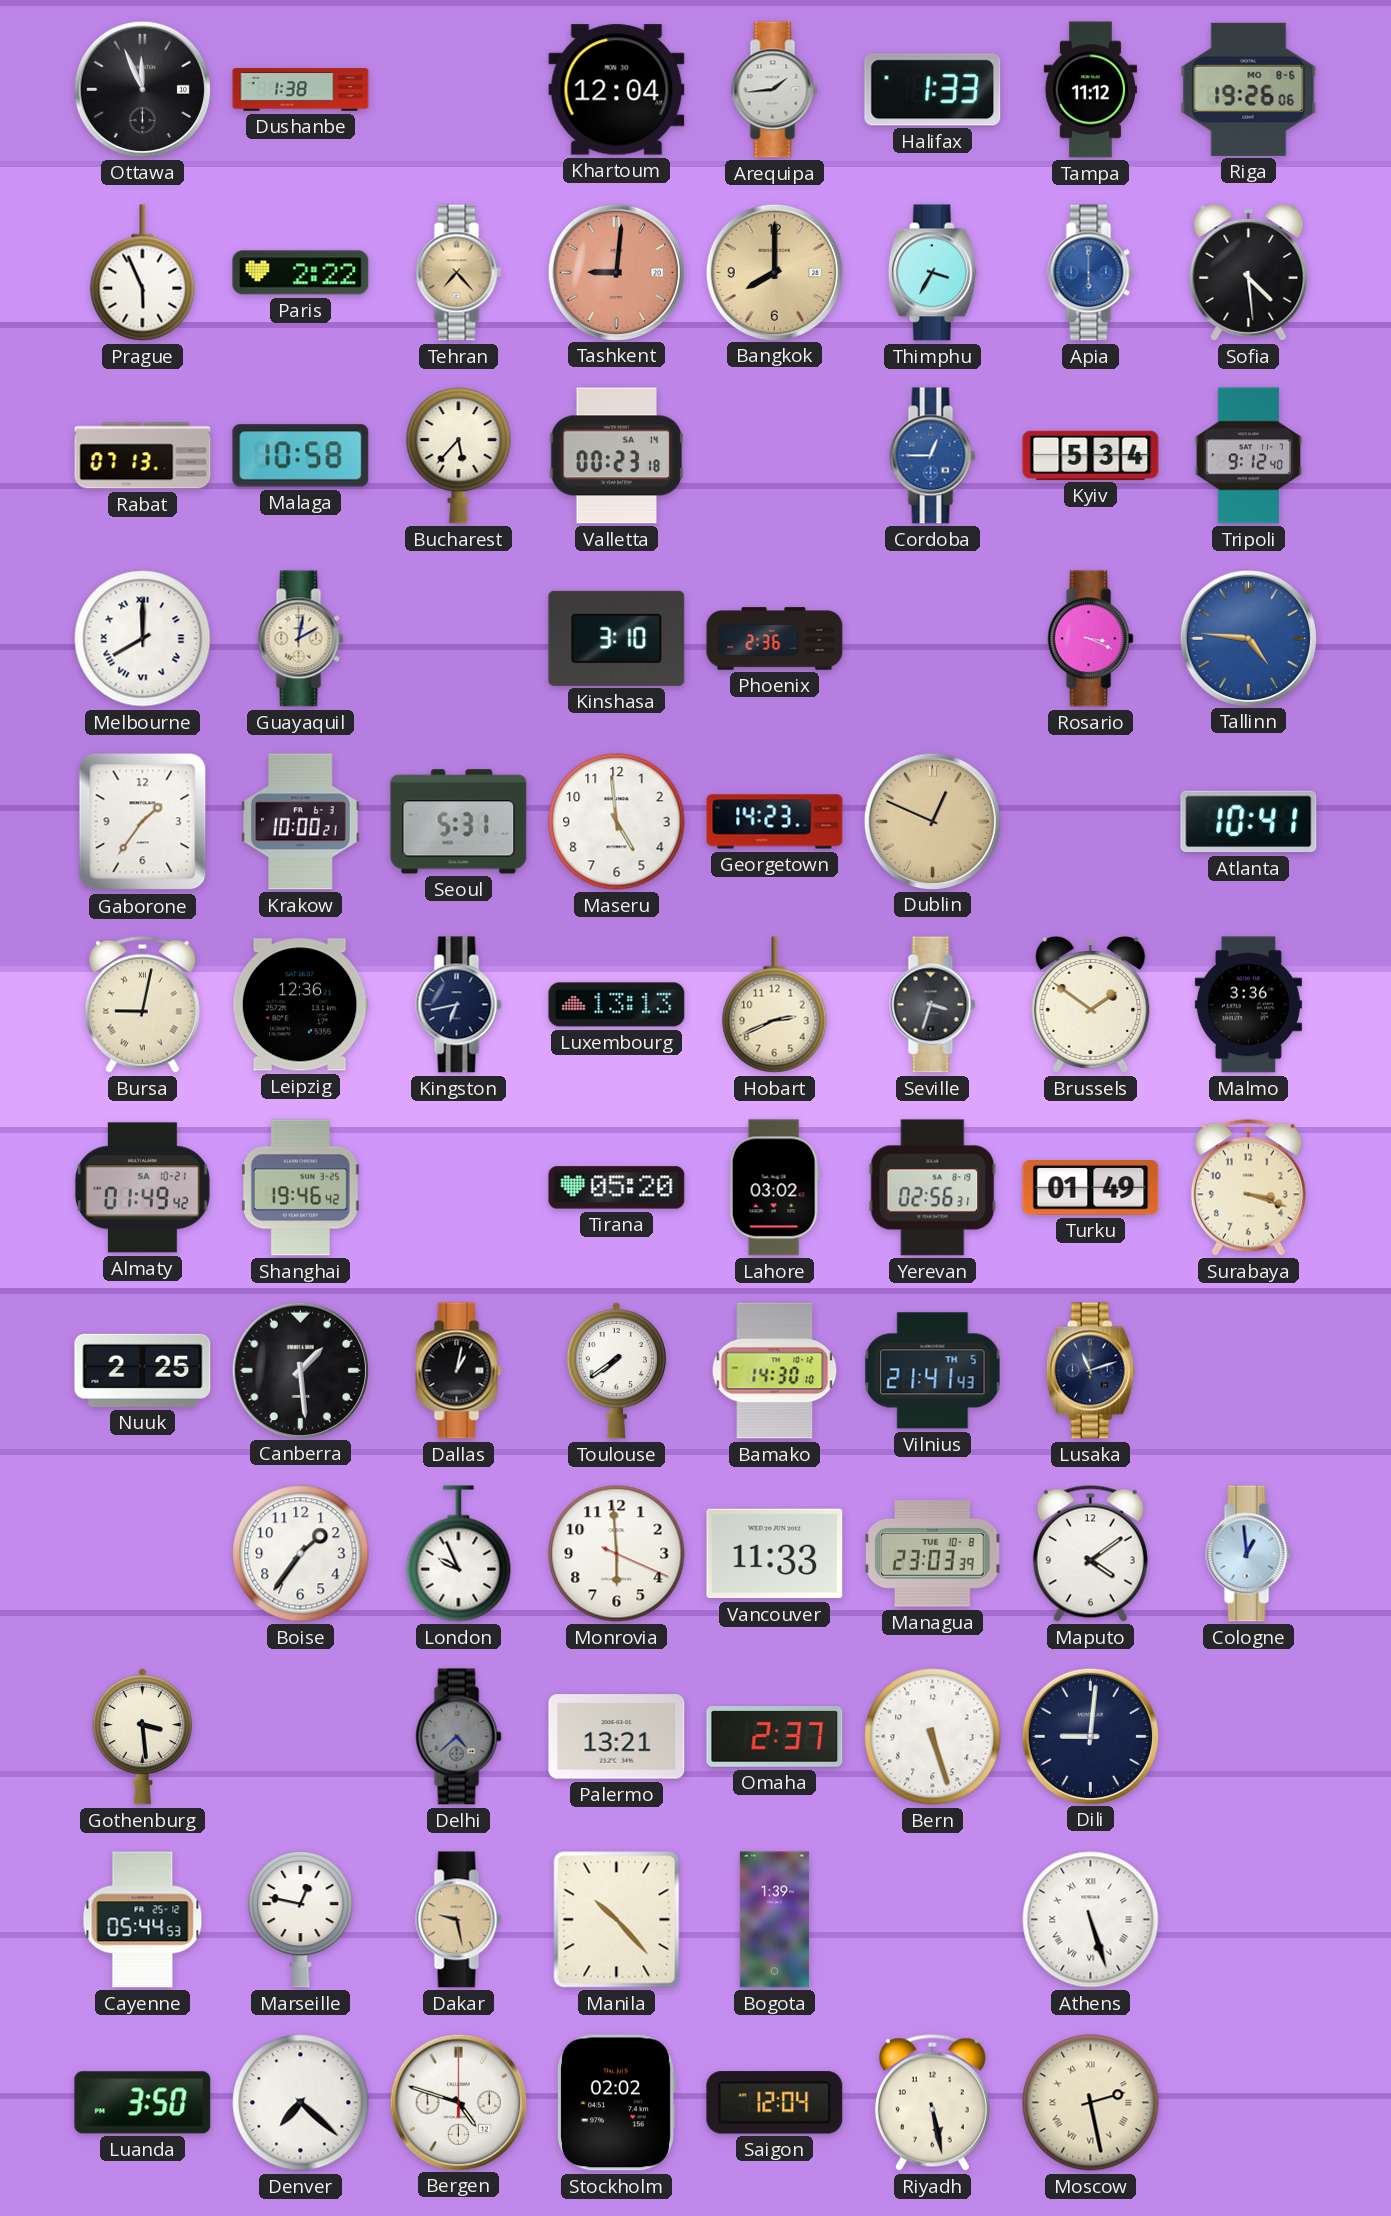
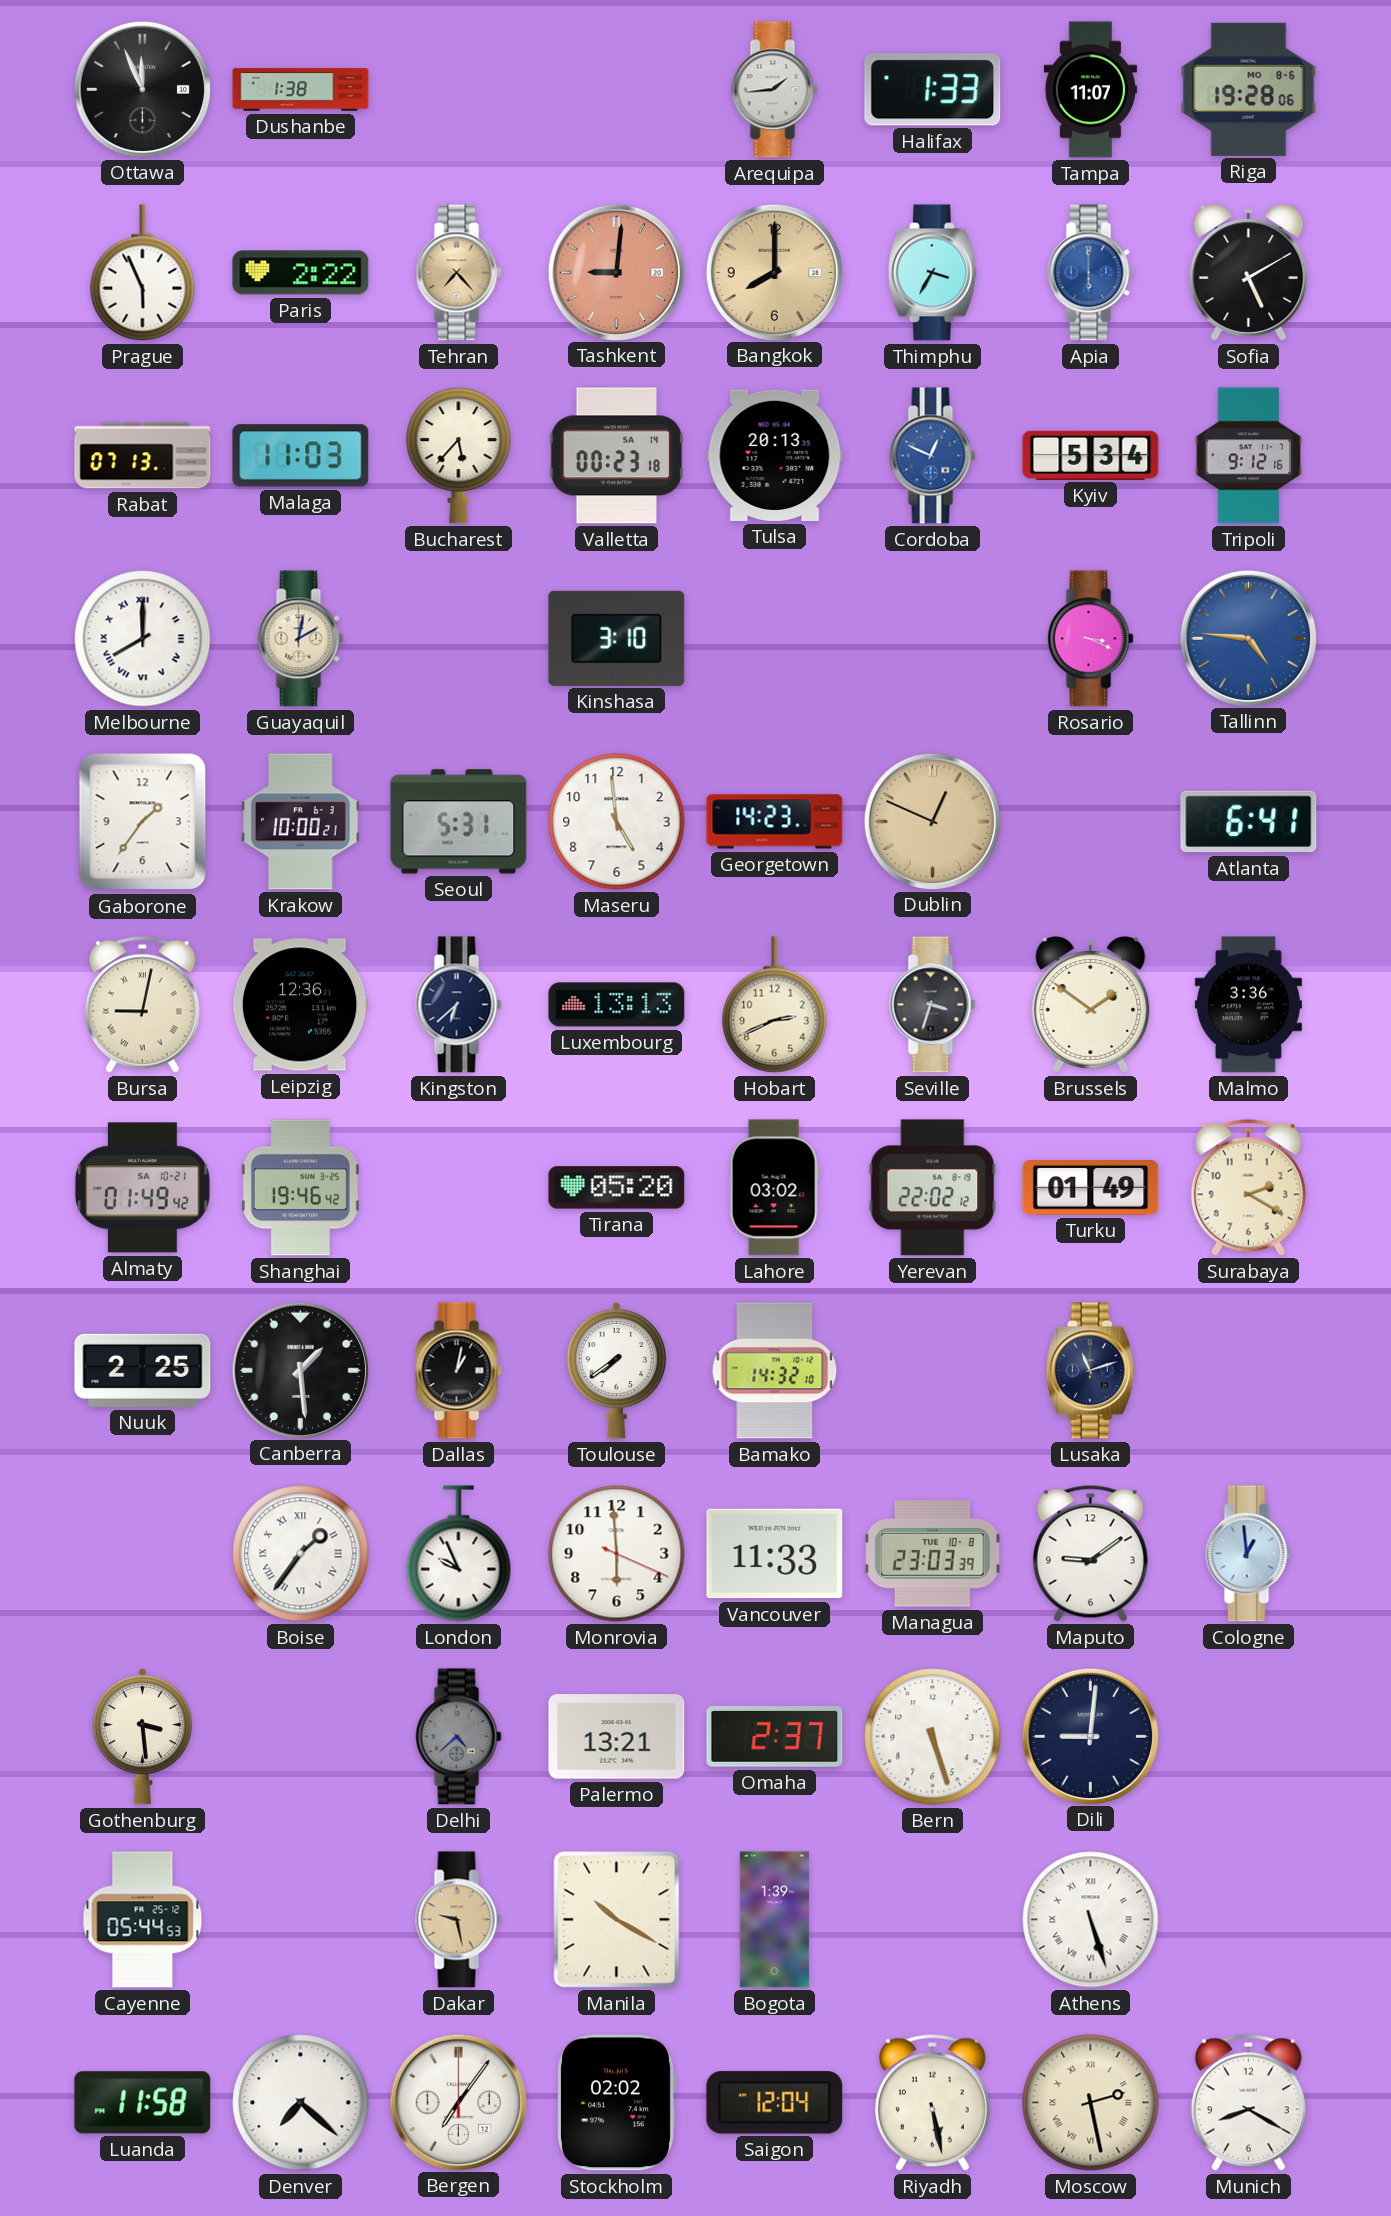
Khartoum: 12:04 -> none
Tampa: 11:12 -> 11:07
Riga: 19:26 -> 19:28
Sofia: 4:29 -> 5:10
Malaga: 10:58 -> 11:03
Tulsa: none -> 20:13
Cordoba: 12:45 -> 12:49
Tripoli: 9:12:40 -> 9:12:16
Phoenix: 2:36 -> none
Atlanta: 10:41 -> 6:41
Kingston: 6:43 -> 6:38
Yerevan: 02:56 -> 22:02
Surabaya: 3:18 -> 2:20
Bamako: 14:30 -> 14:32
Vilnius: 21:41 -> none
Boise numerals: Arabic -> Roman
Maputo: 4:09 -> 9:09
Marseille: 12:47 -> none
Manila: 10:23 -> 10:20
Luanda: 3:50 -> 11:58
Bergen: 4:48 -> 7:06
Munich: none -> 8:20
